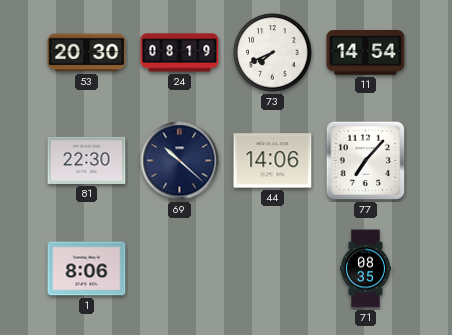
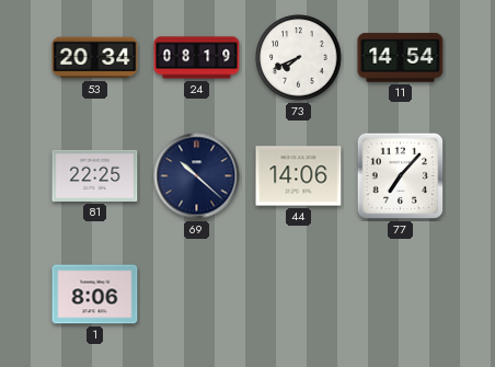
53: 20:30 -> 20:34
81: 22:30 -> 22:25
71: 08:35 -> none
